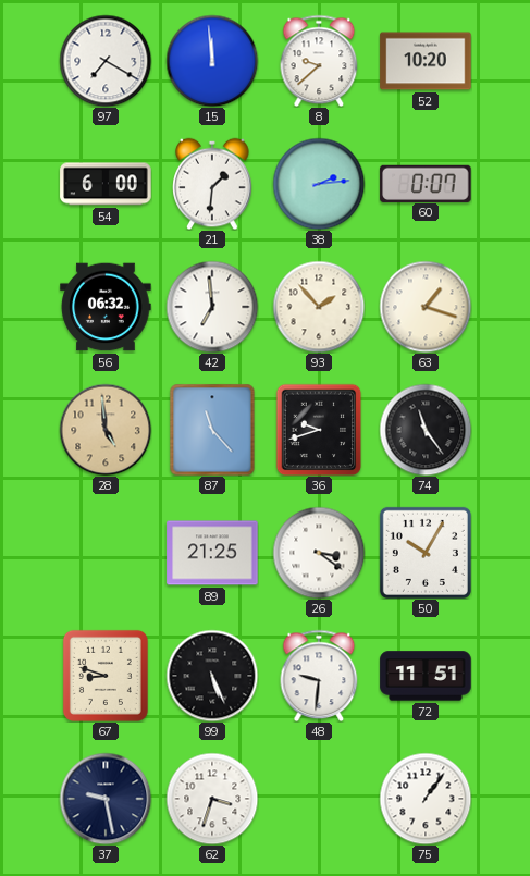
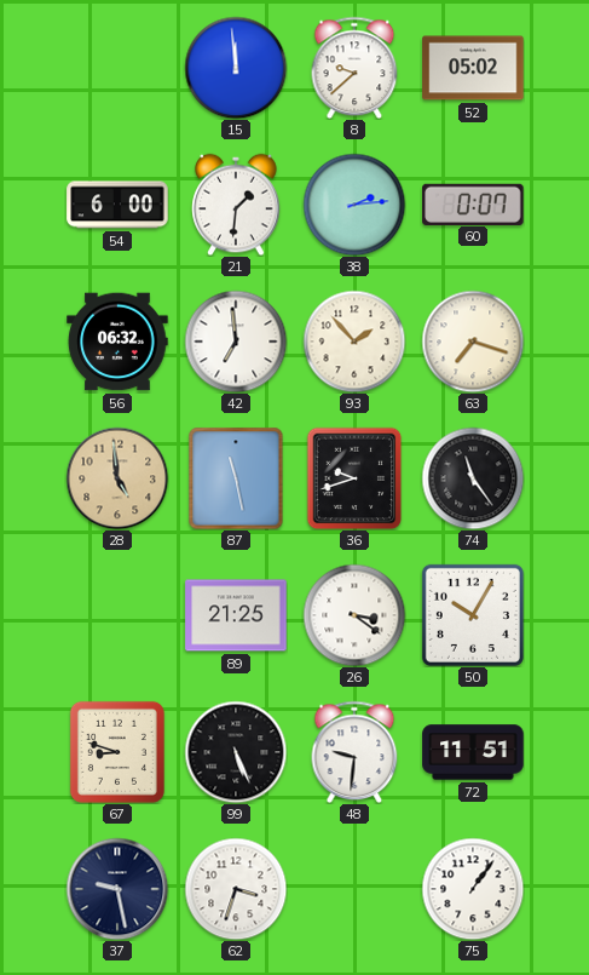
97: 7:20 -> none
52: 10:20 -> 05:02
63: 1:18 -> 7:18
87: 11:23 -> 11:28
